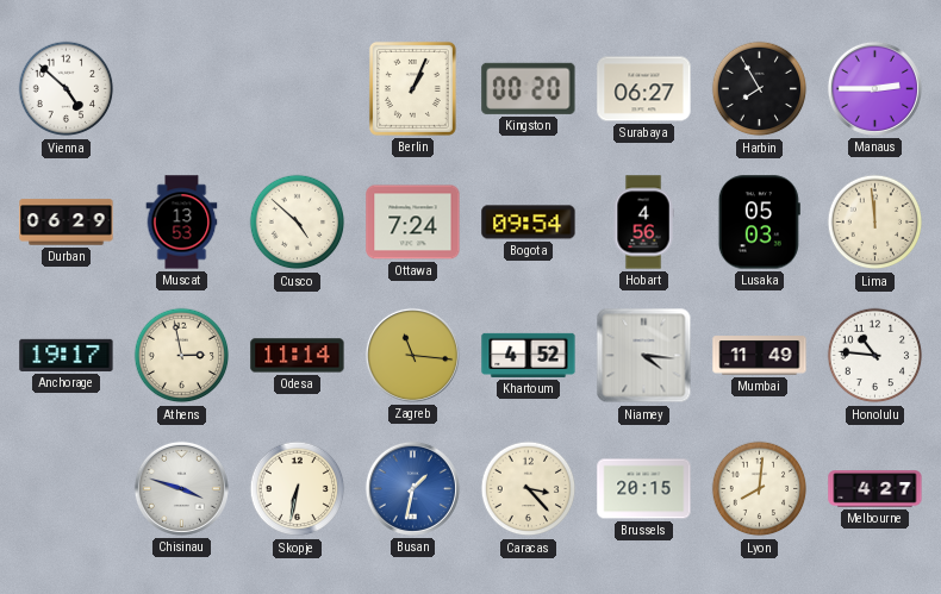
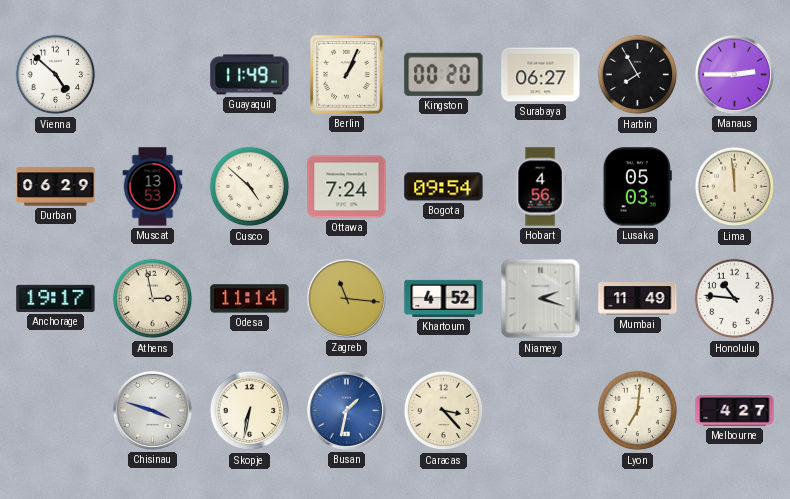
Guayaquil: none -> 11:49
Niamey: 4:16 -> 2:18
Brussels: 20:15 -> none
Lyon: 8:01 -> 7:01
